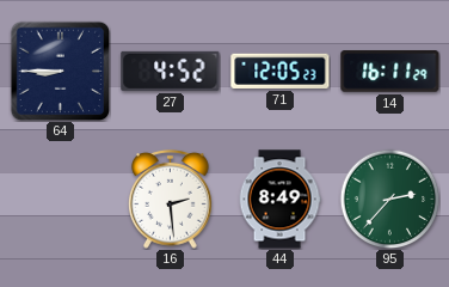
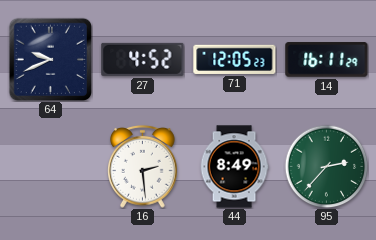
64: 8:45 -> 9:41
